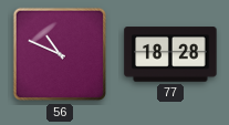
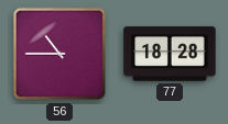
56: 10:49 -> 10:45
